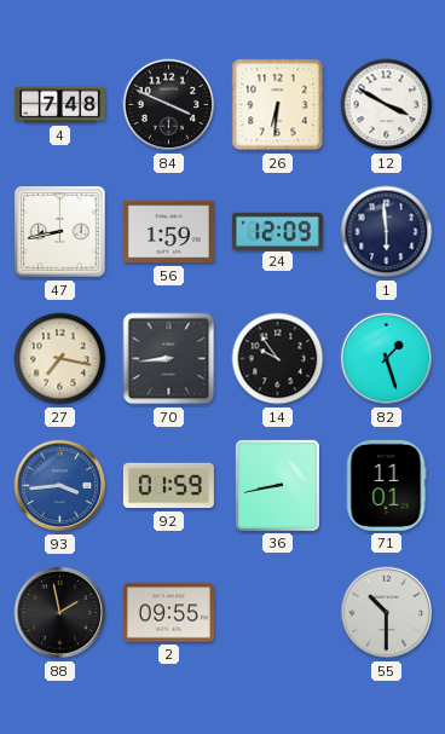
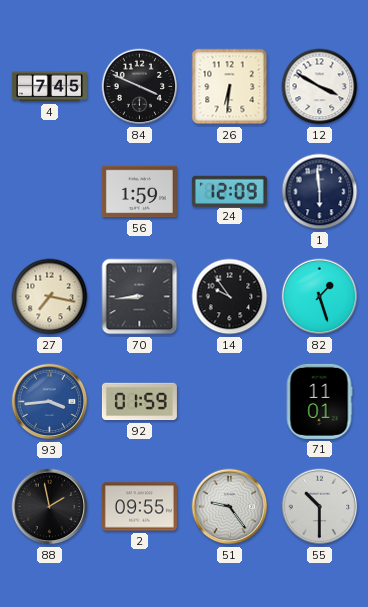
4: 7:48 -> 7:45
47: 8:43 -> none
36: 8:43 -> none
51: none -> 9:24
